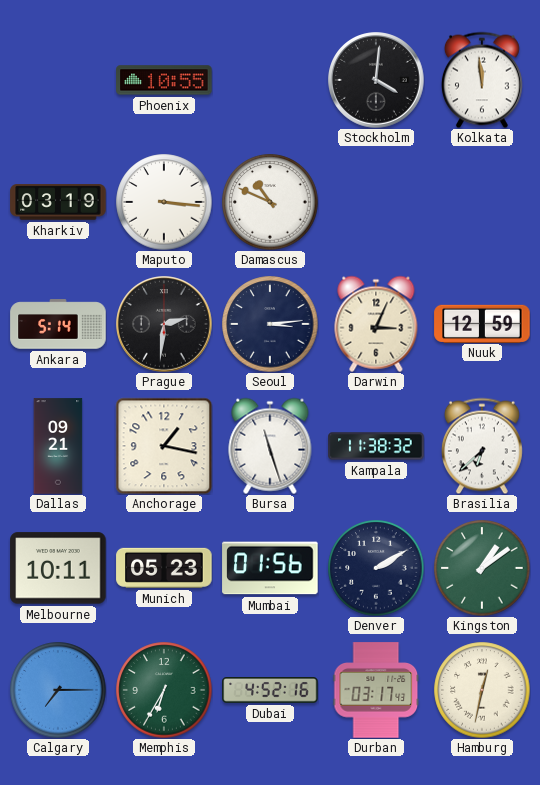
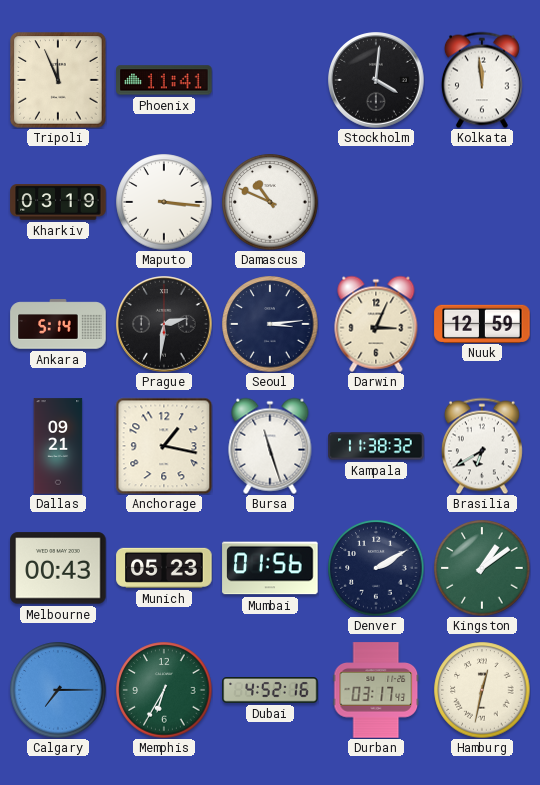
Tripoli: none -> 11:56
Phoenix: 10:55 -> 11:41
Brasilia: 6:38 -> 6:40
Melbourne: 10:11 -> 00:43
